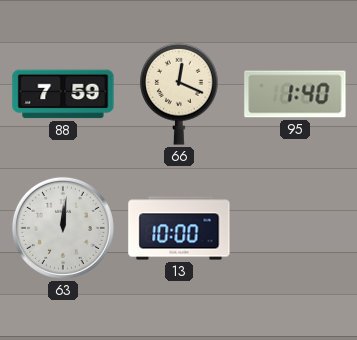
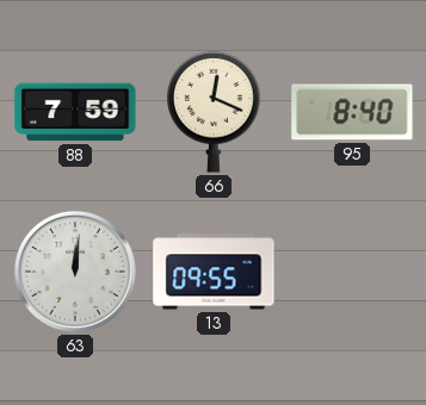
95: 1:40 -> 8:40
13: 10:00 -> 09:55
